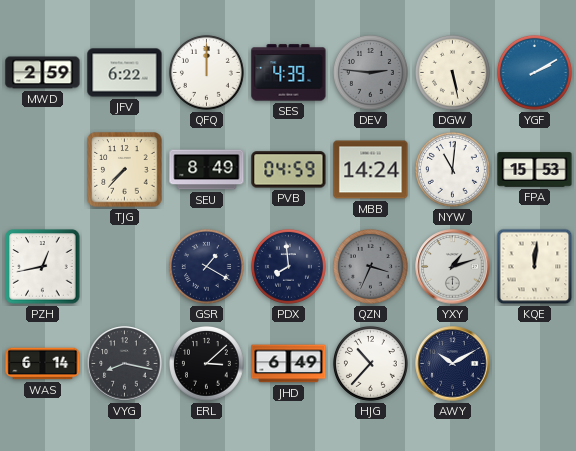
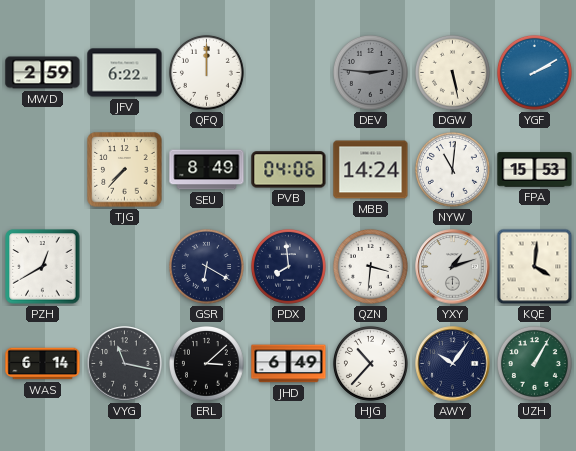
SES: 4:39 -> none
PVB: 04:59 -> 04:06
PZH: 12:43 -> 12:40
GSR: 1:20 -> 6:20
QZN: 3:34 -> 3:31
QZN dial: grey -> white
KQE: 12:01 -> 4:01
VYG: 8:17 -> 11:17
AWY: 10:10 -> 10:06
UZH: none -> 1:05
